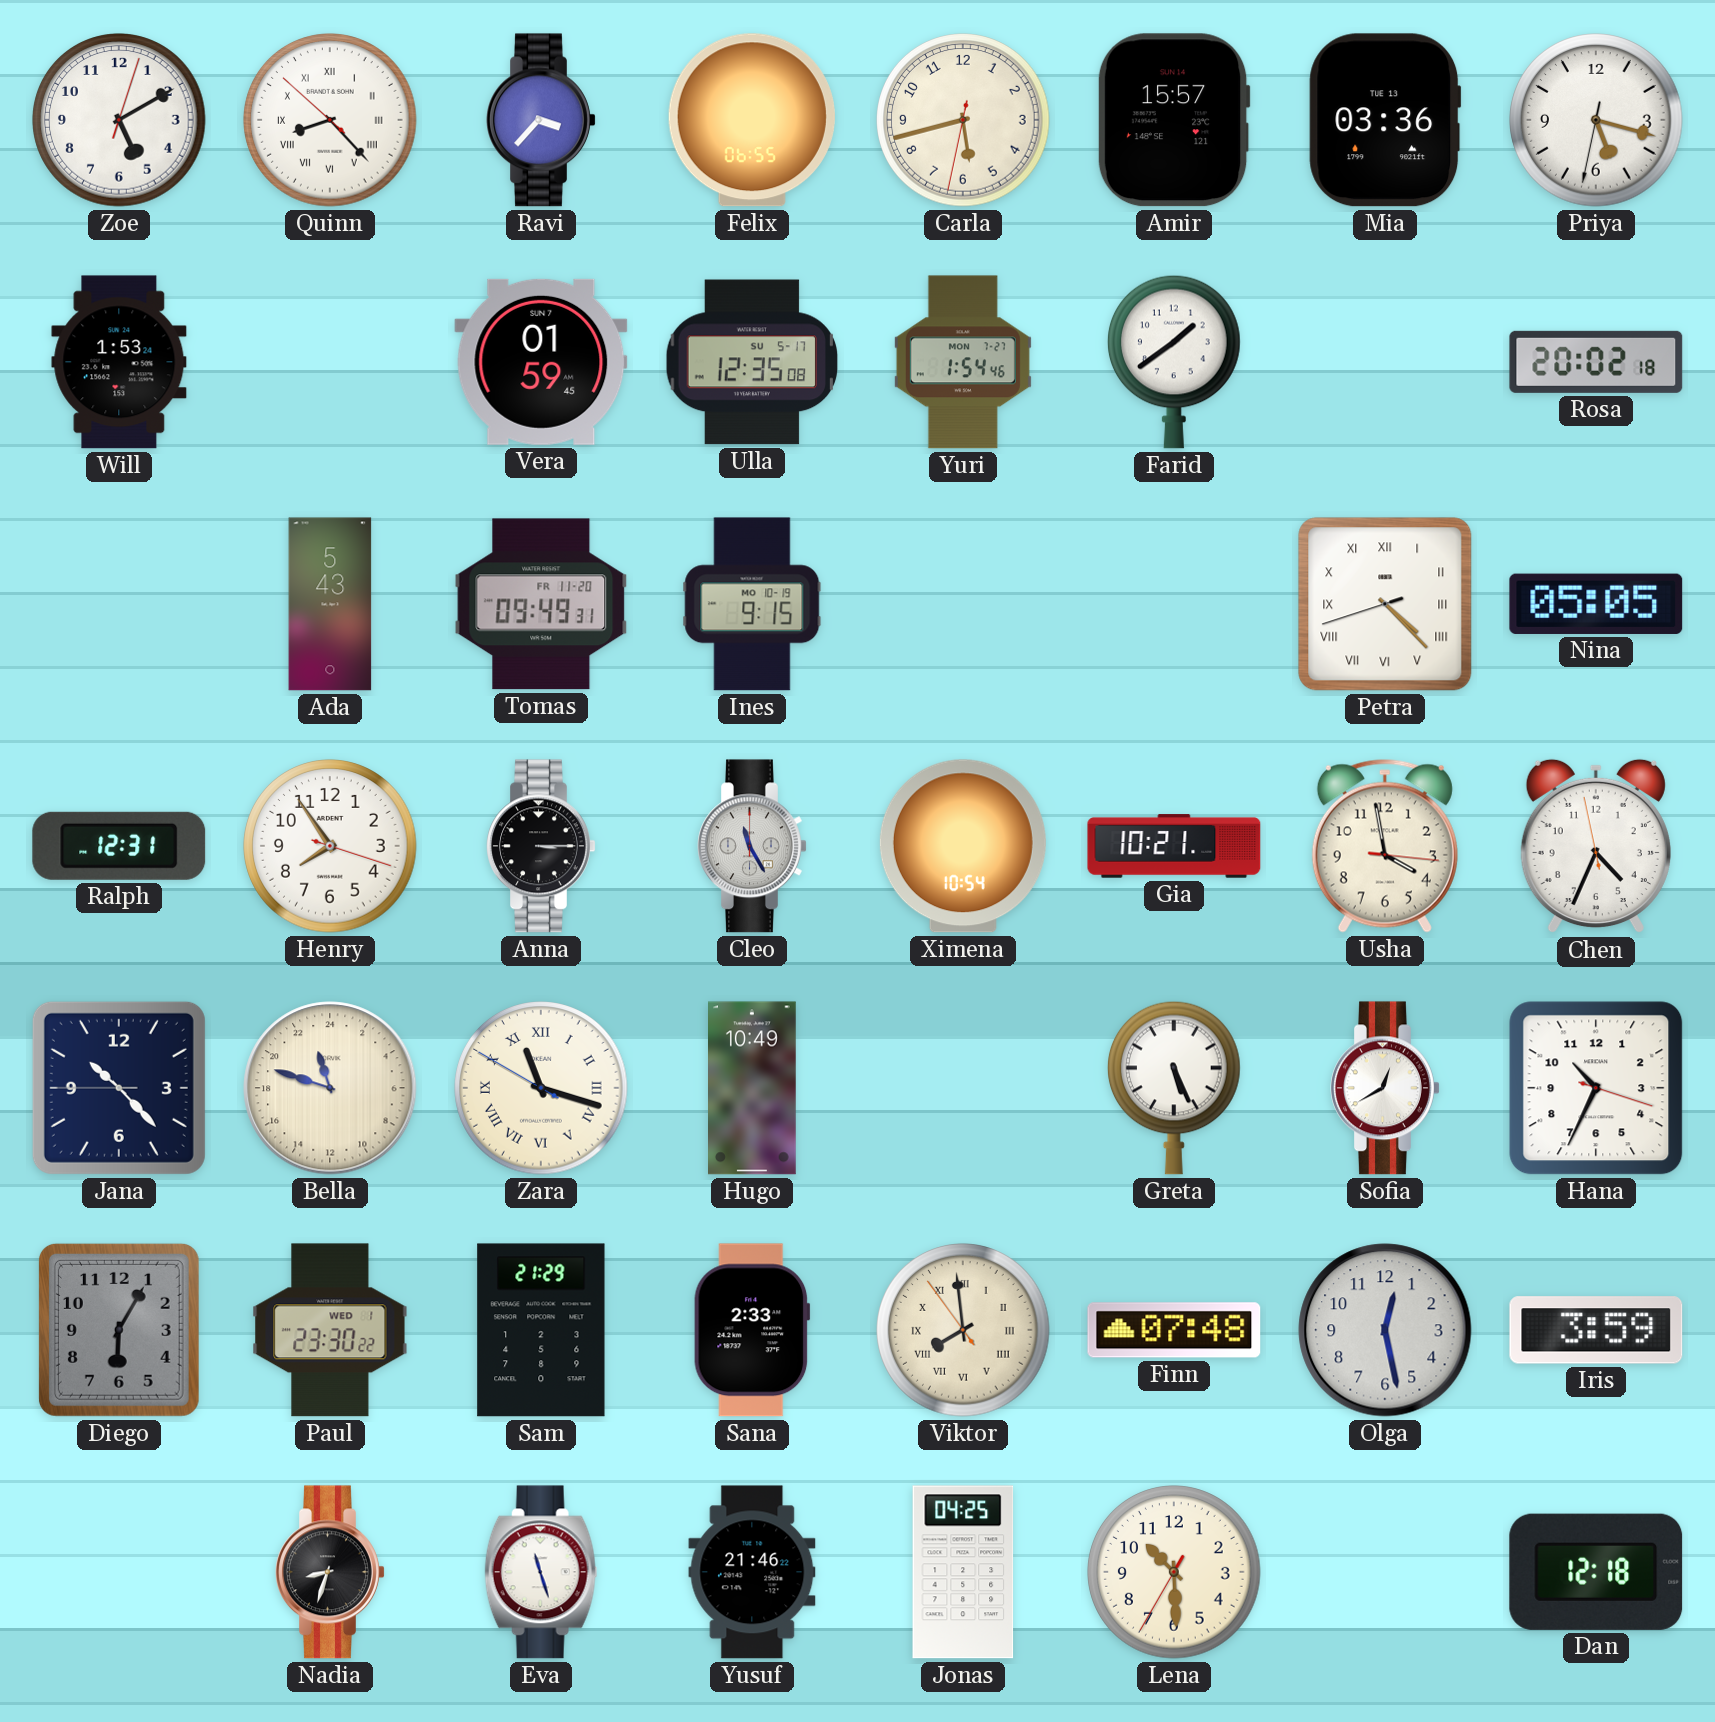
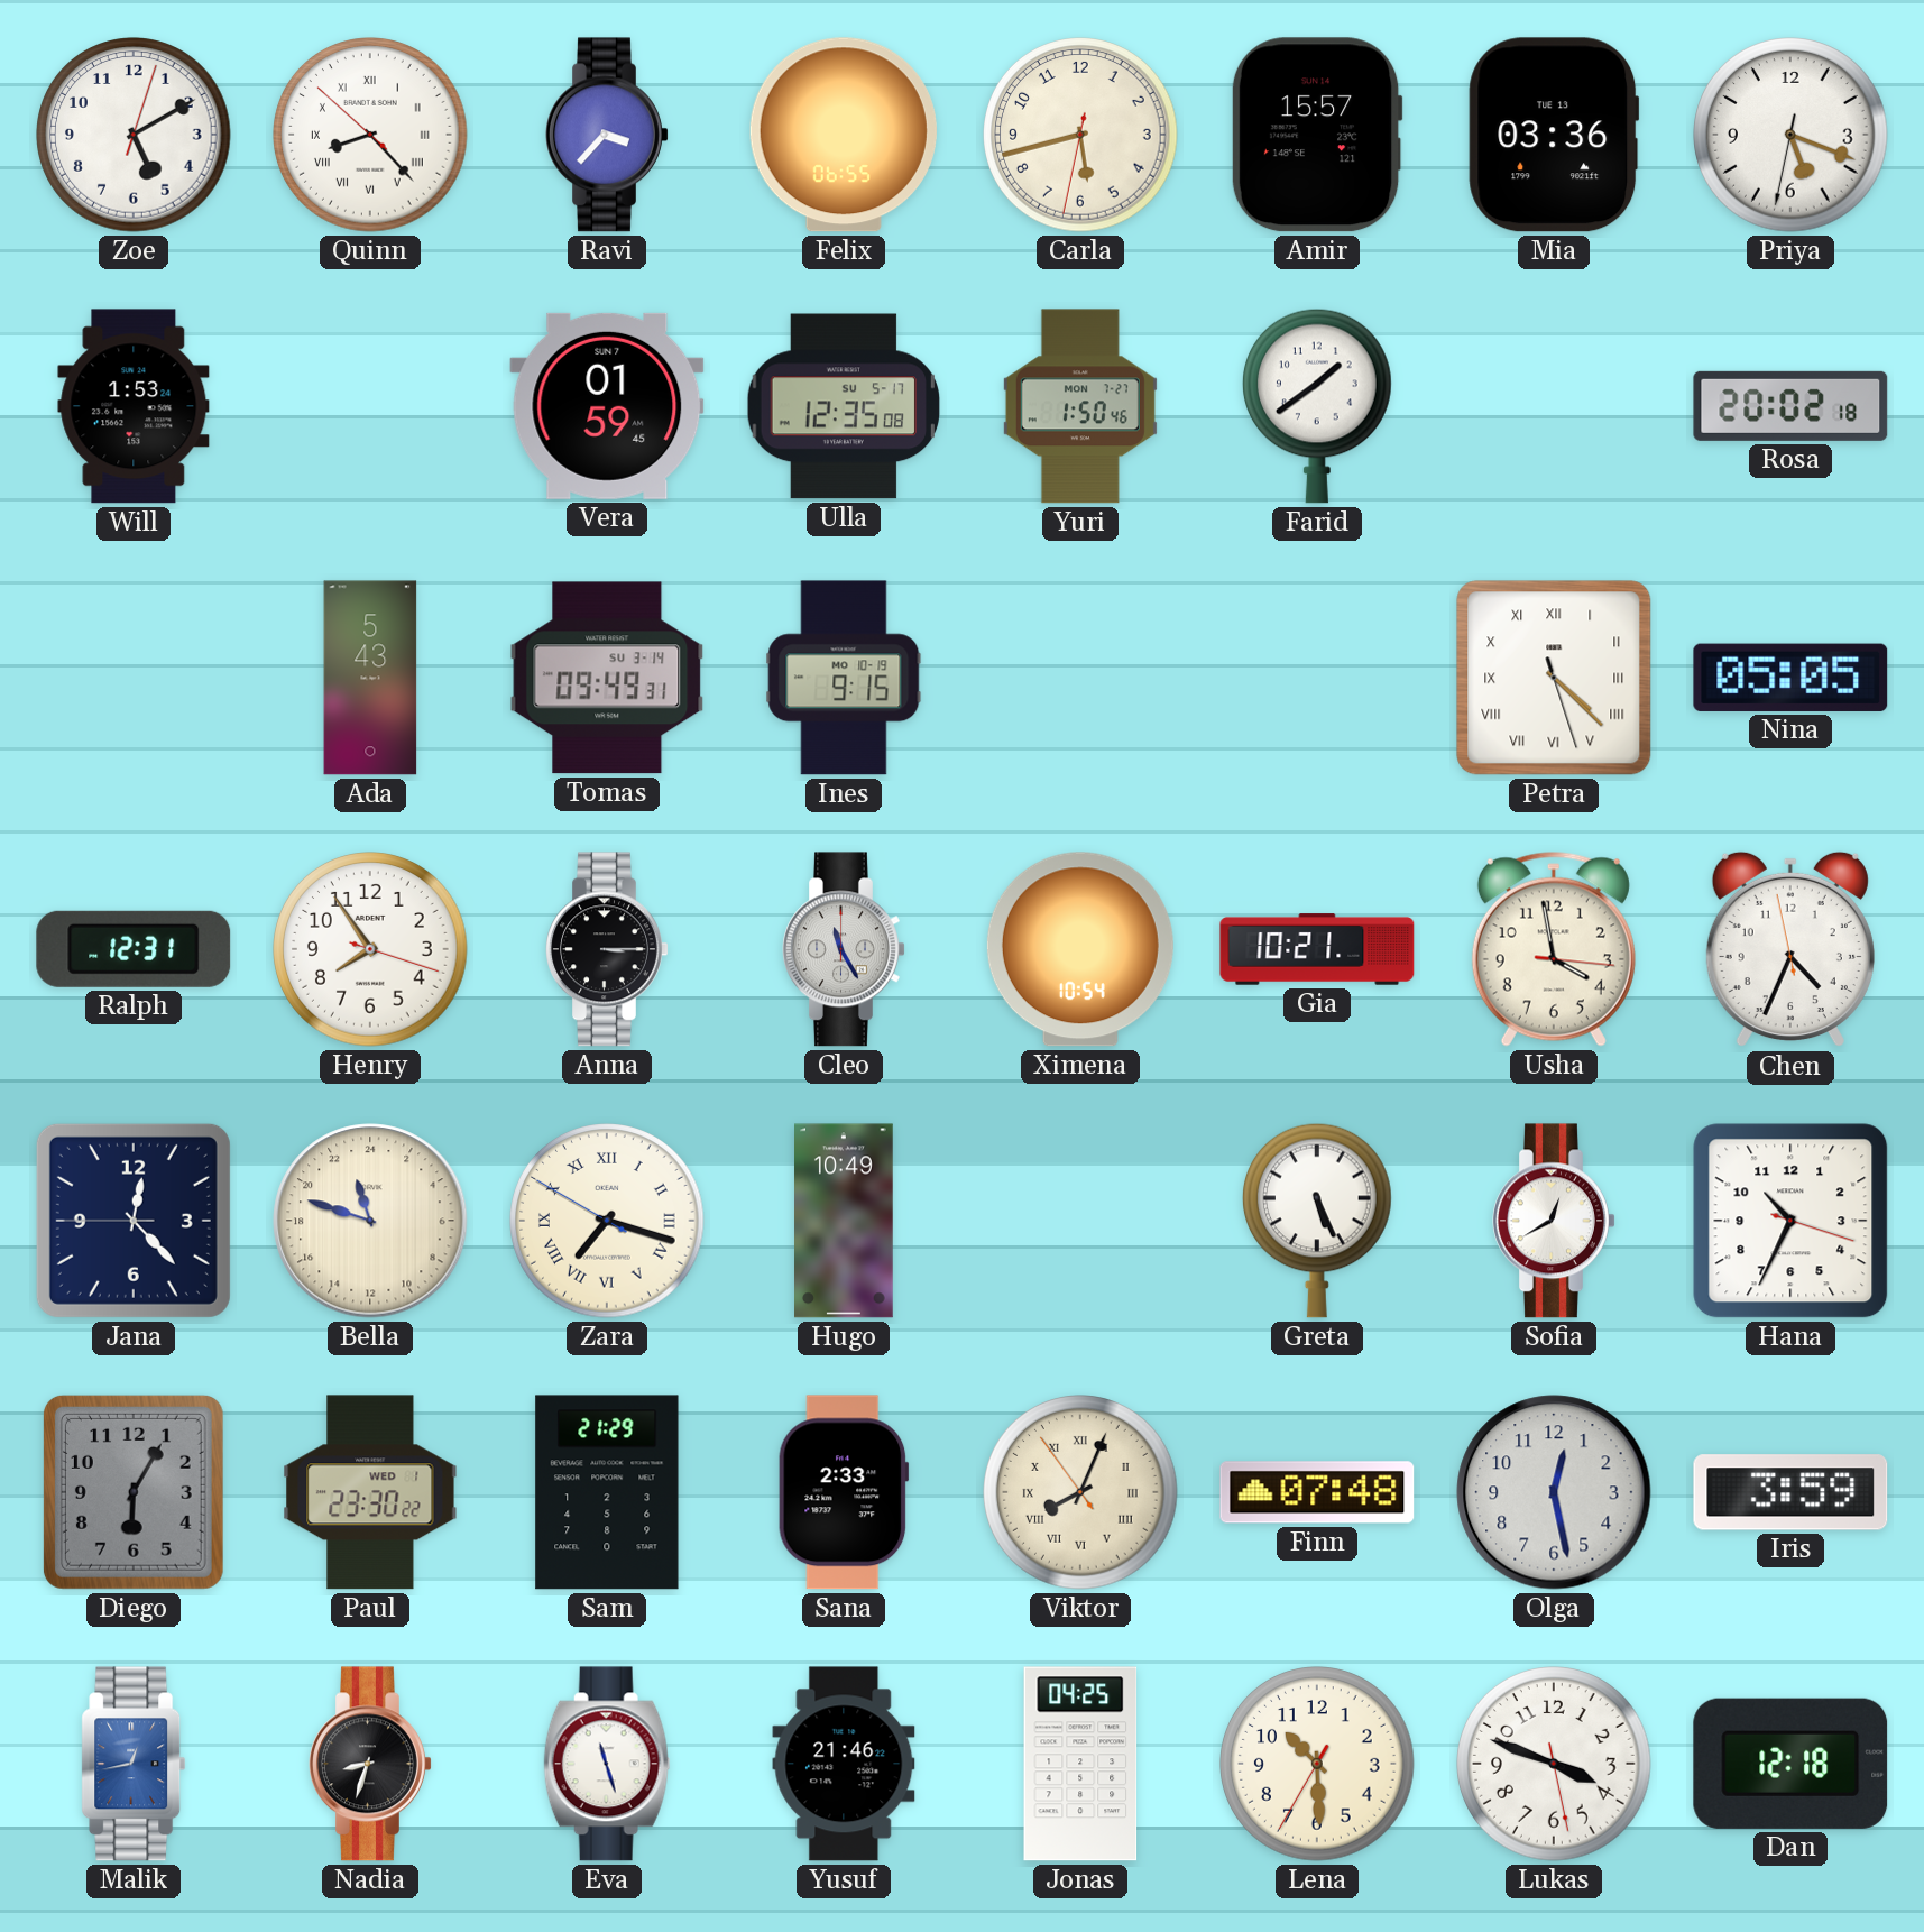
Priya: 5:17 -> 5:18
Yuri: 1:54 -> 1:50
Tomas date: FR 11-20 -> SU 3-14
Petra: 4:22:42 -> 4:22:27
Jana: 10:22 -> 12:22
Zara: 11:17 -> 7:17
Viktor: 7:58 -> 8:03
Malik: none -> 12:43
Lukas: none -> 3:48
